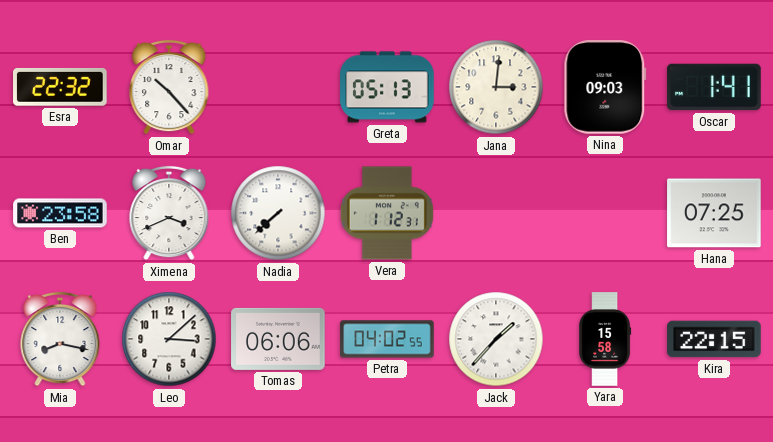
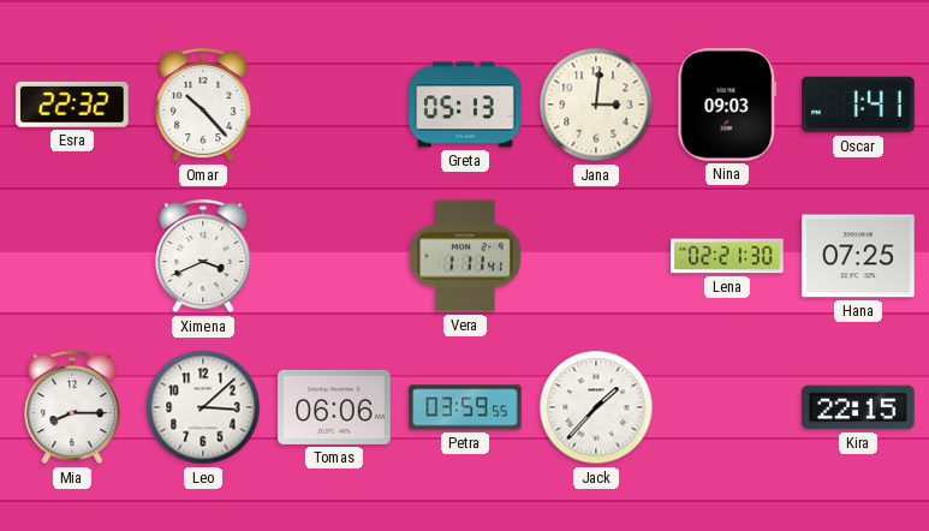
Ben: 23:58 -> none
Nadia: 7:38 -> none
Vera: 1:12 -> 1:11
Lena: none -> 02:21
Mia: 8:17 -> 8:15
Petra: 04:02 -> 03:59
Yara: 15:58 -> none
